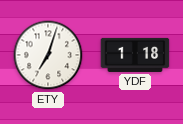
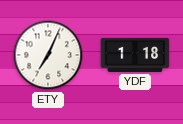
ETY: 7:03 -> 7:04
